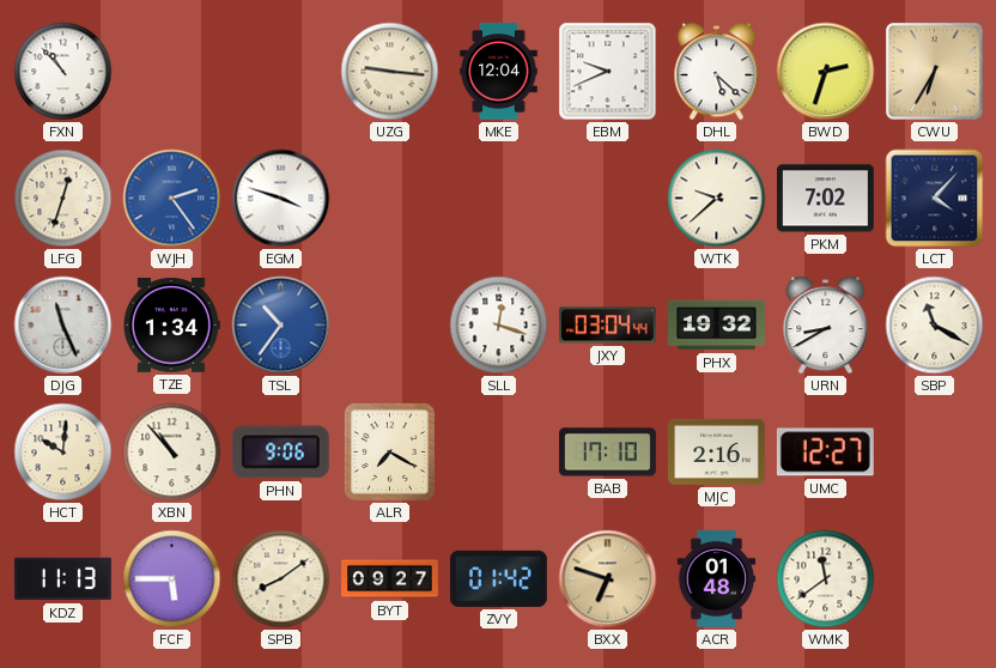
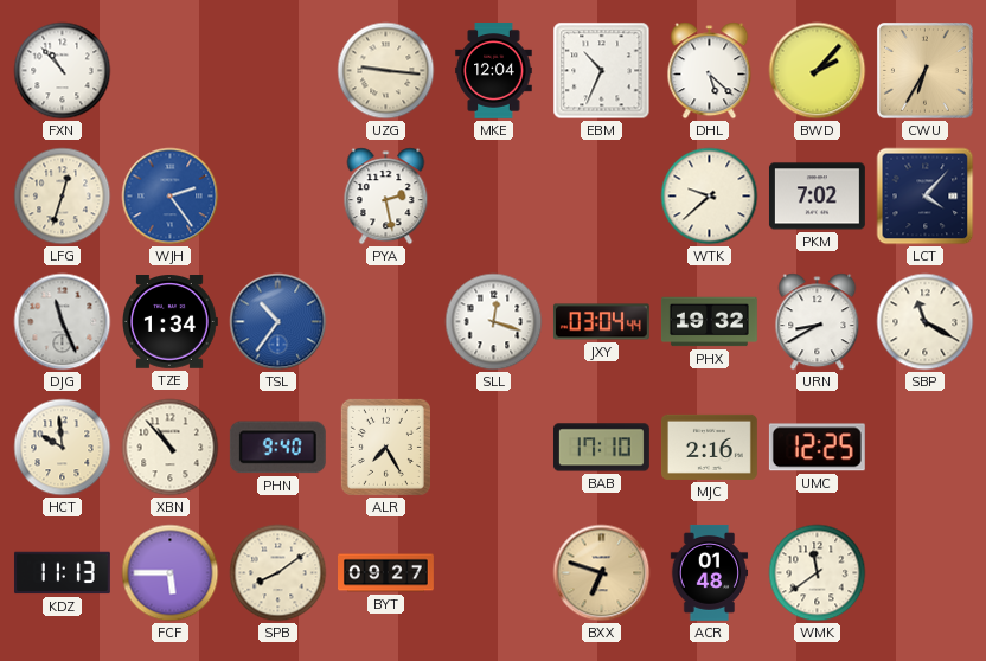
EBM: 9:41 -> 10:34
BWD: 2:33 -> 2:07
EGM: 3:48 -> none
PYA: none -> 2:28
HCT: 10:01 -> 9:59
PHN: 9:06 -> 9:40
ALR: 7:20 -> 7:25
UMC: 12:27 -> 12:25
ZVY: 01:42 -> none
